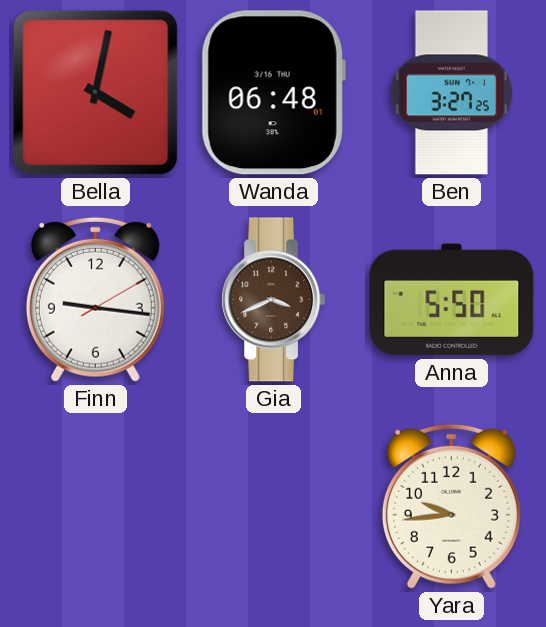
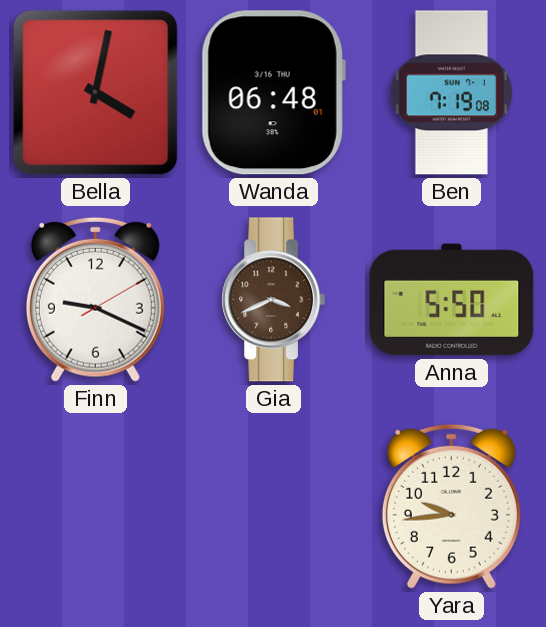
Ben: 3:27 -> 7:19
Finn: 9:16 -> 9:19
